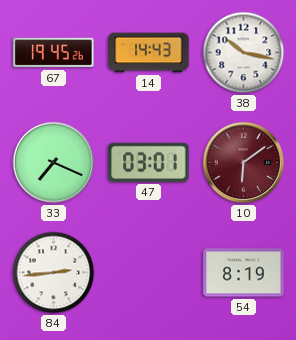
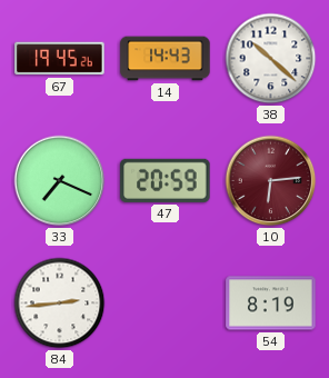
38: 10:17 -> 10:22
47: 03:01 -> 20:59
10: 6:09 -> 6:14
